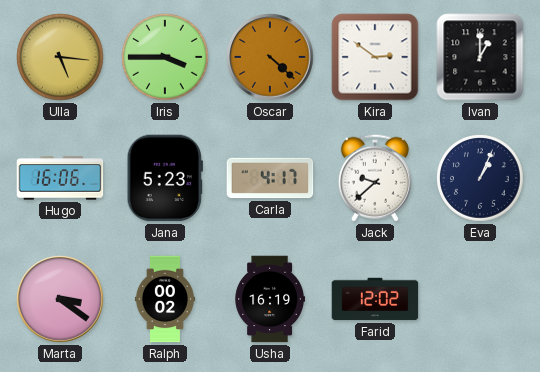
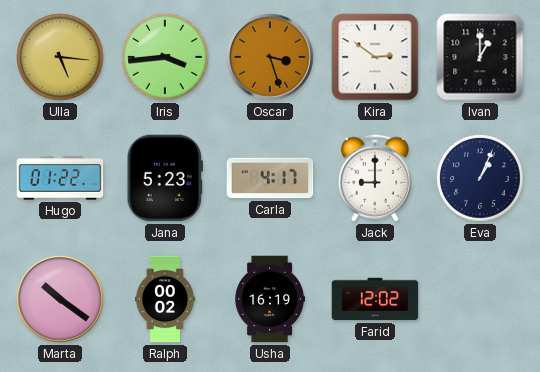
Iris: 3:45 -> 3:44
Oscar: 4:22 -> 3:27
Hugo: 16:06 -> 01:22
Jack: 9:38 -> 9:00
Marta: 3:21 -> 10:21
